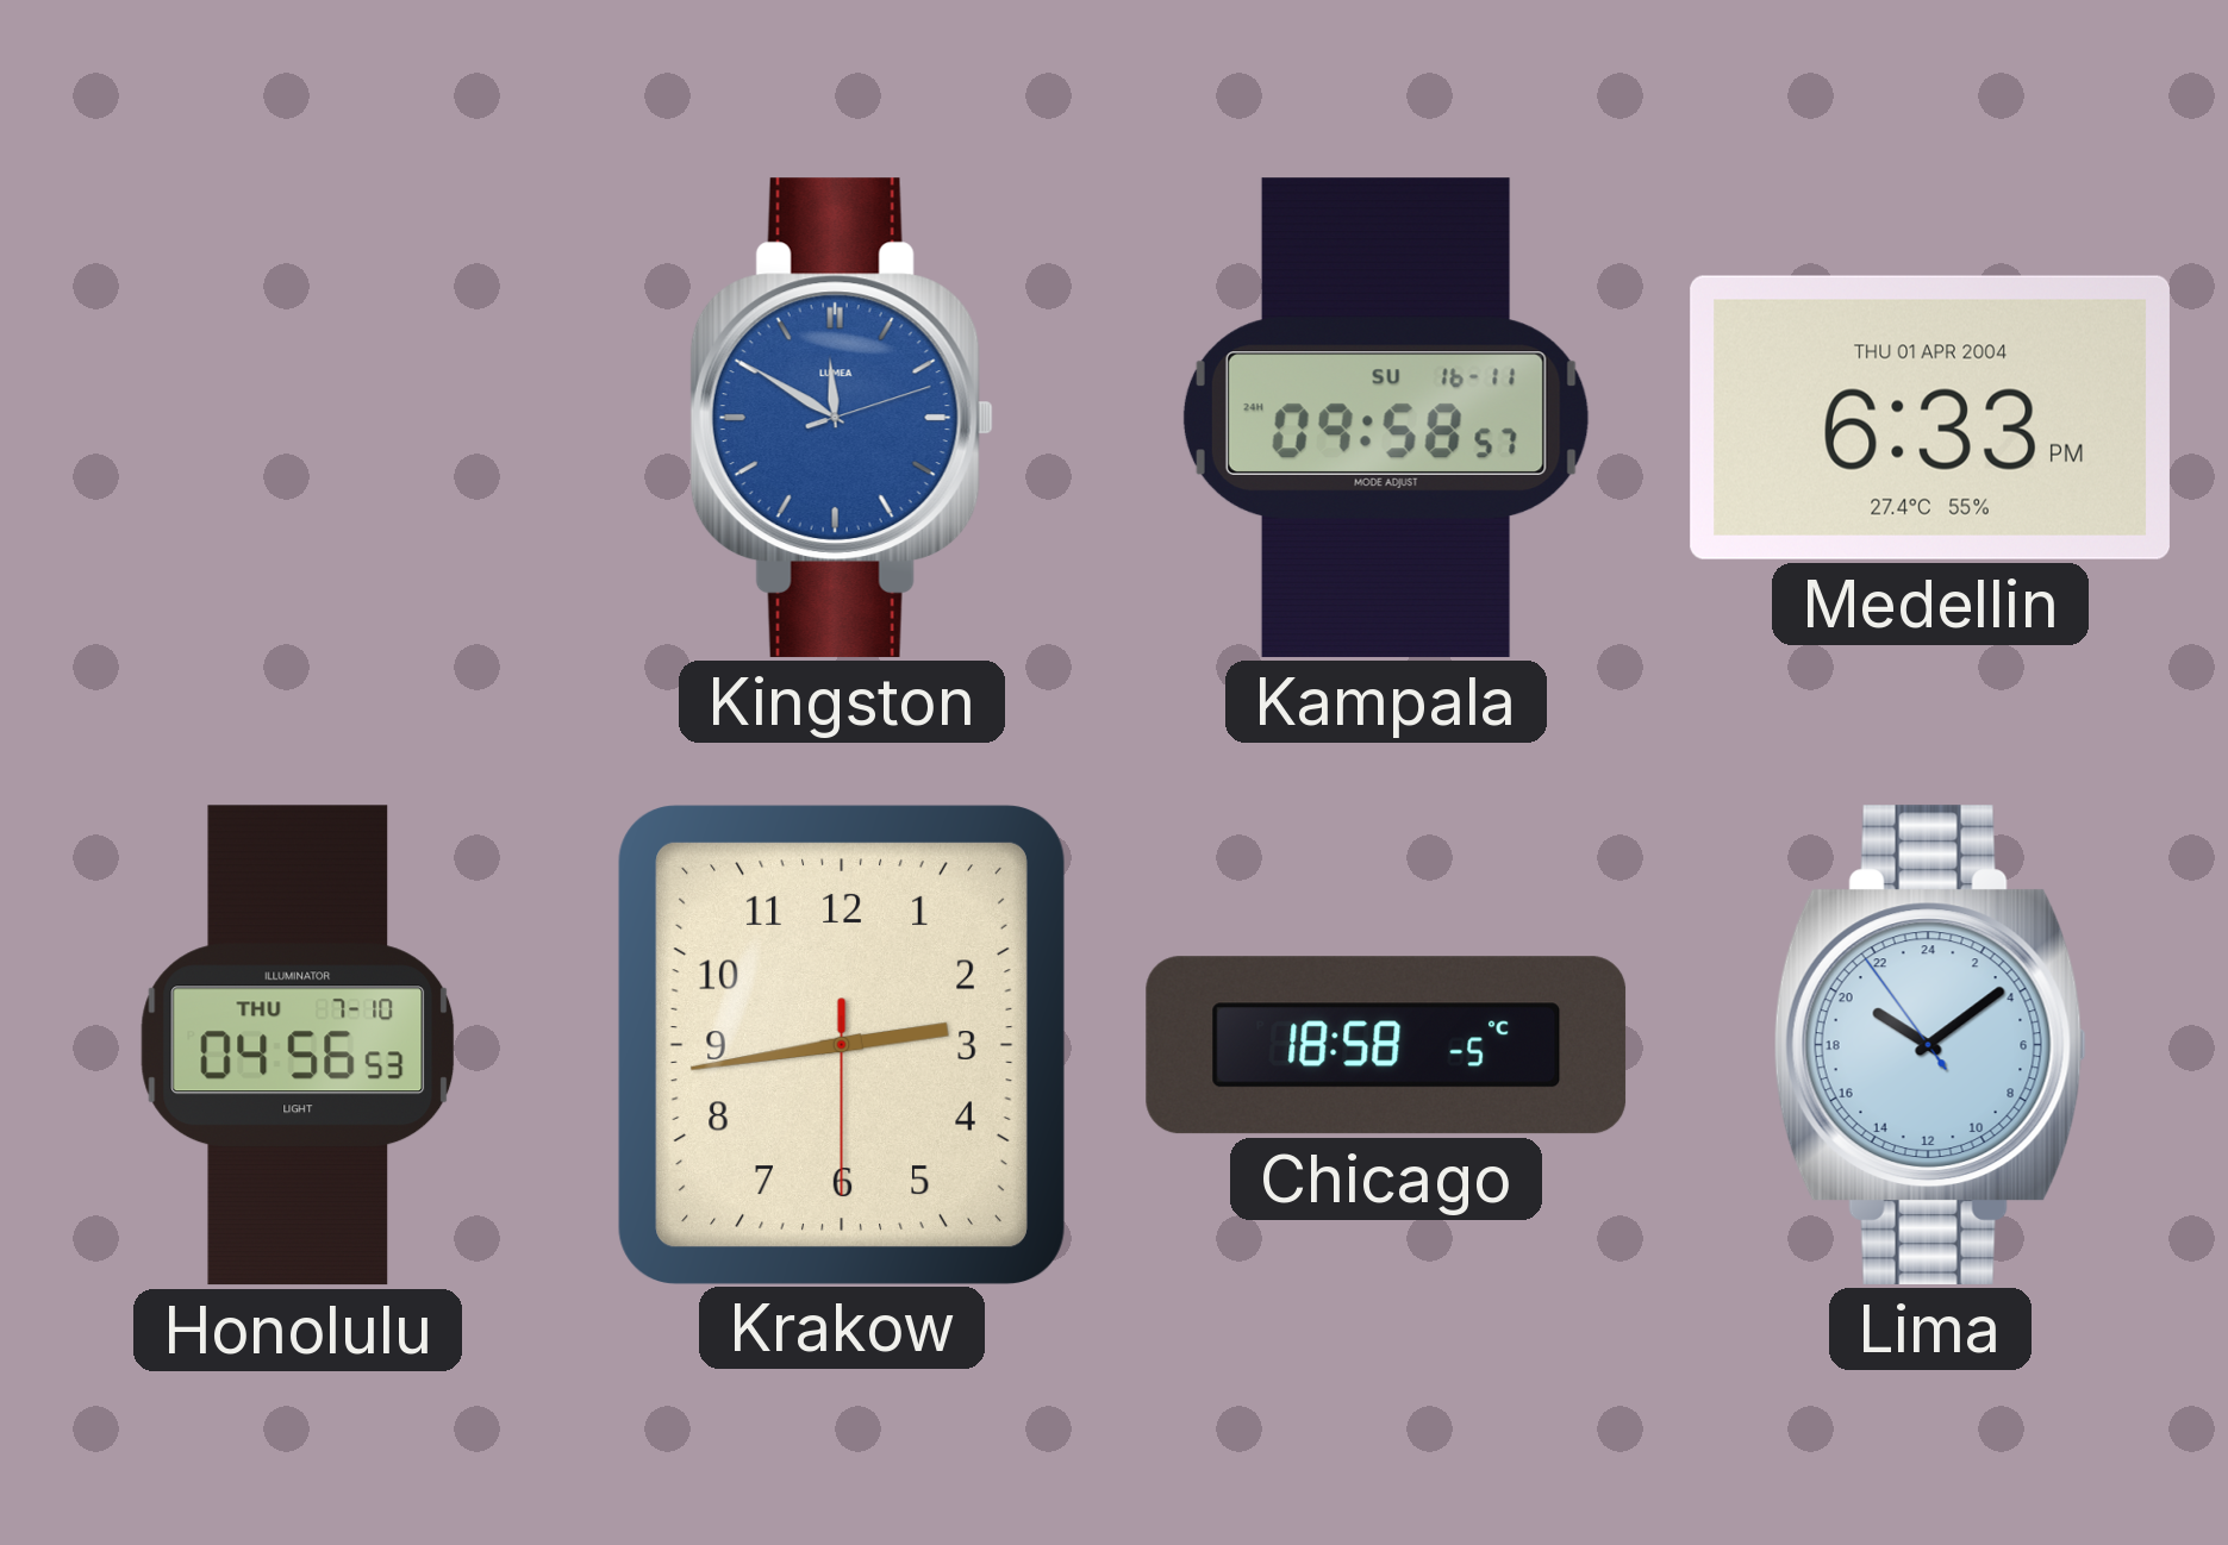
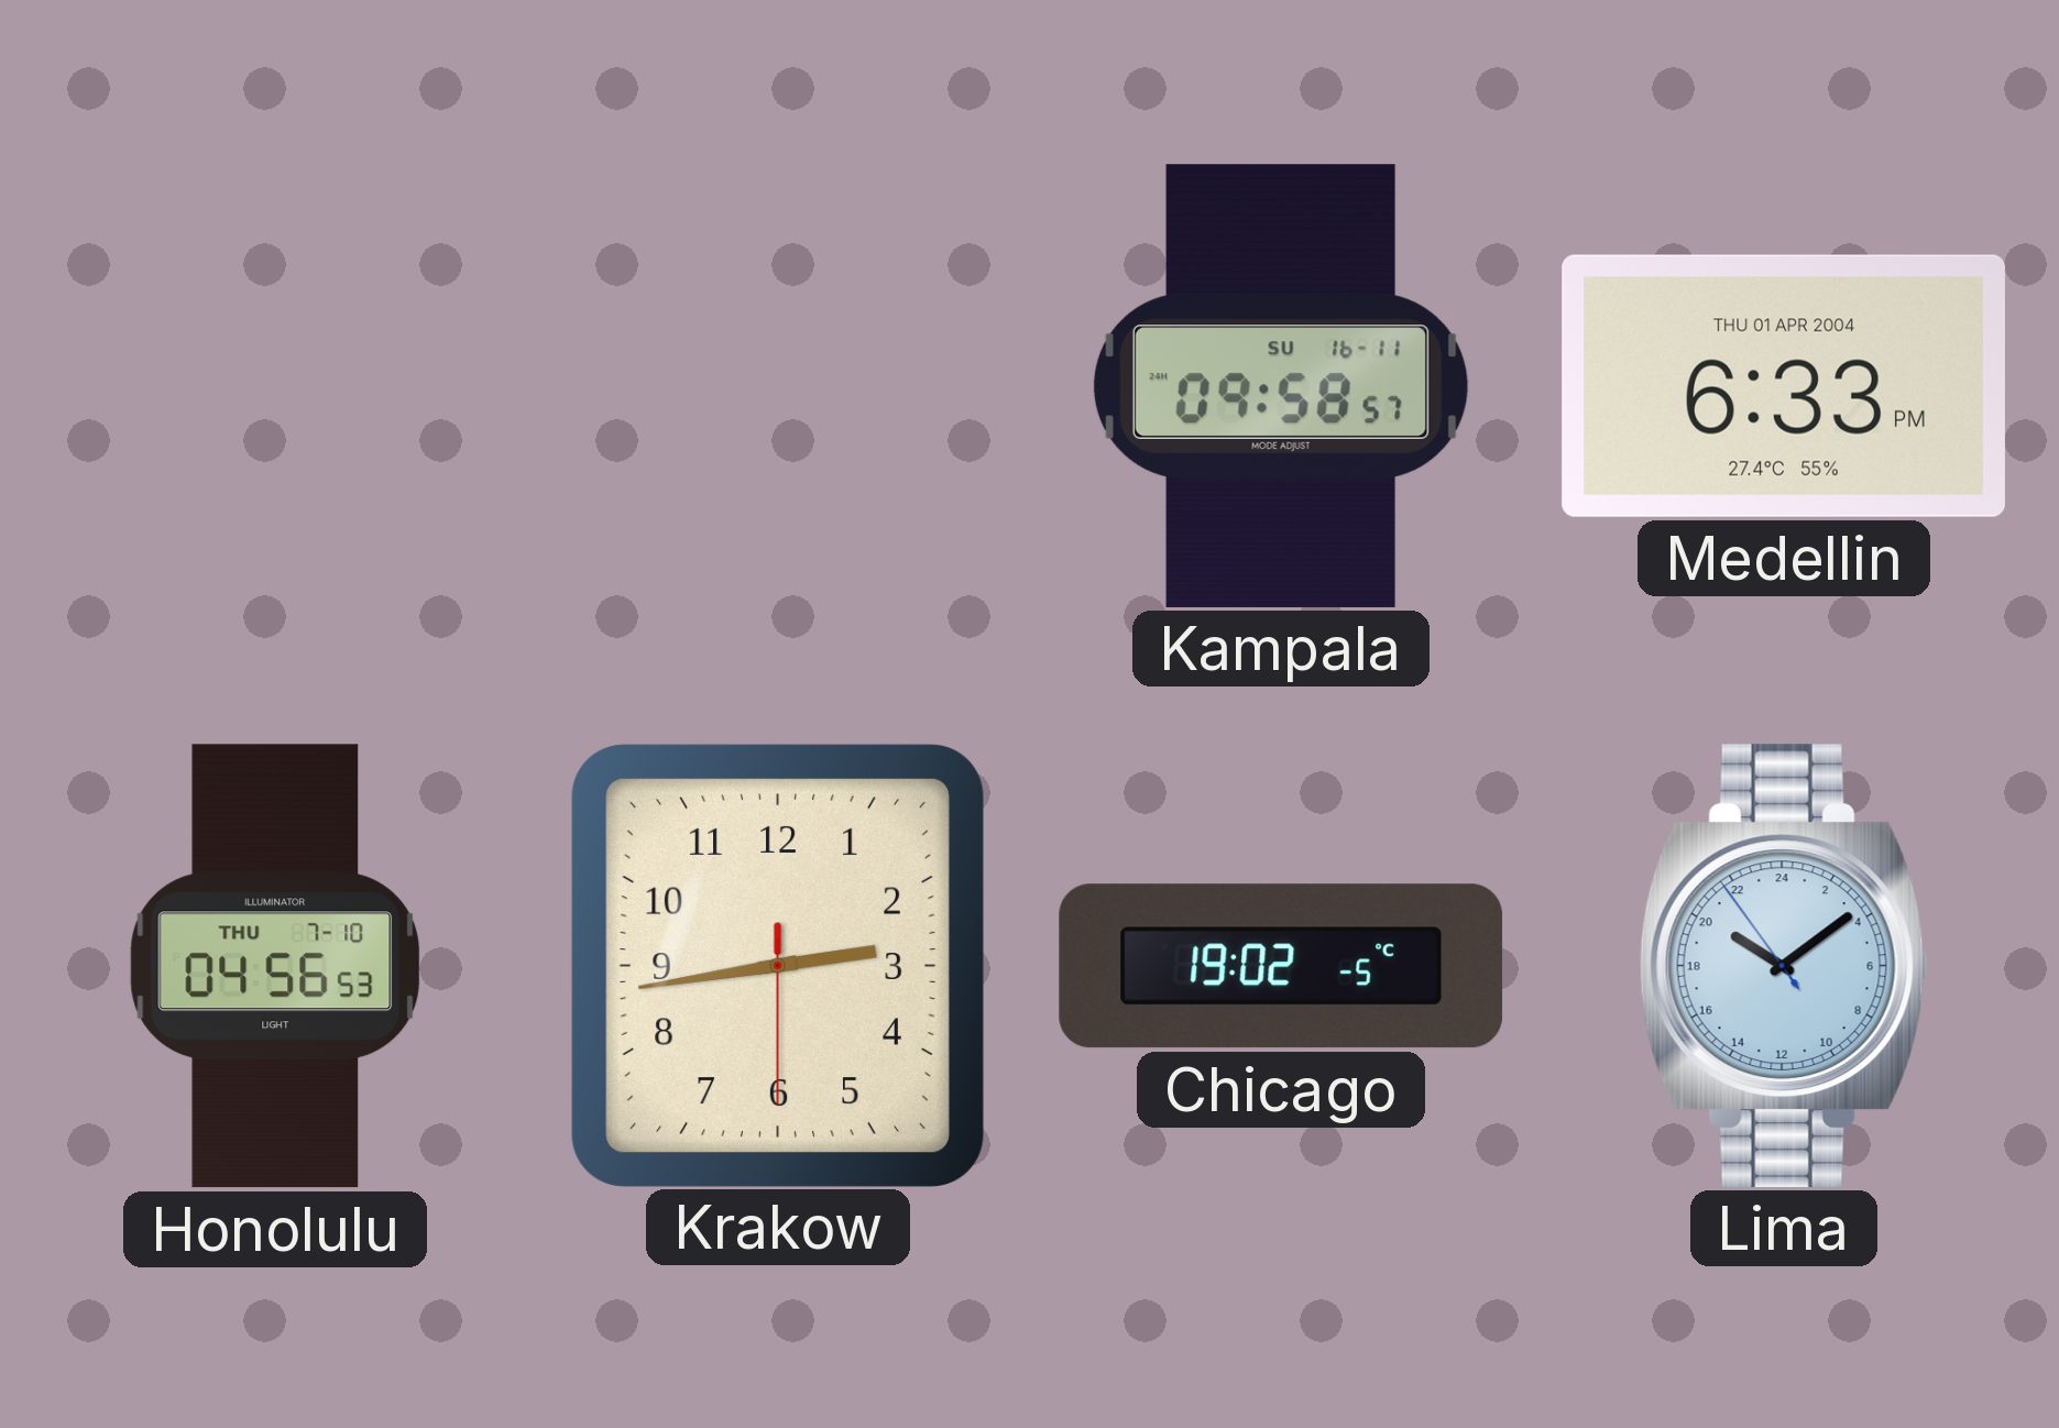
Kingston: 11:50 -> none
Chicago: 18:58 -> 19:02
